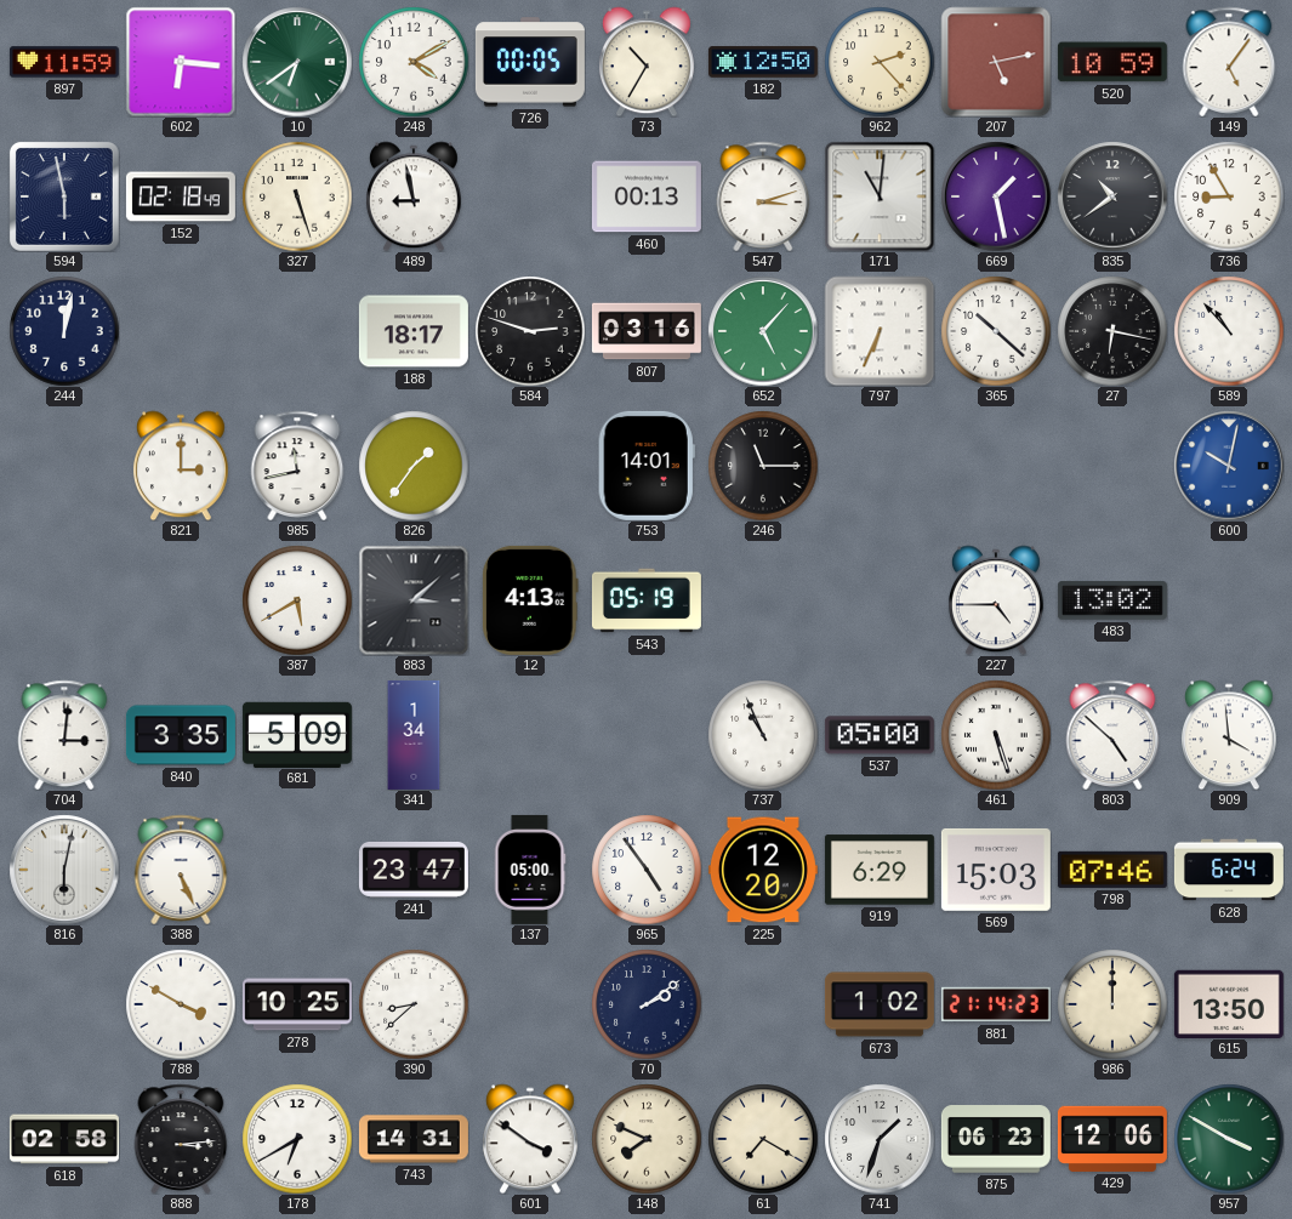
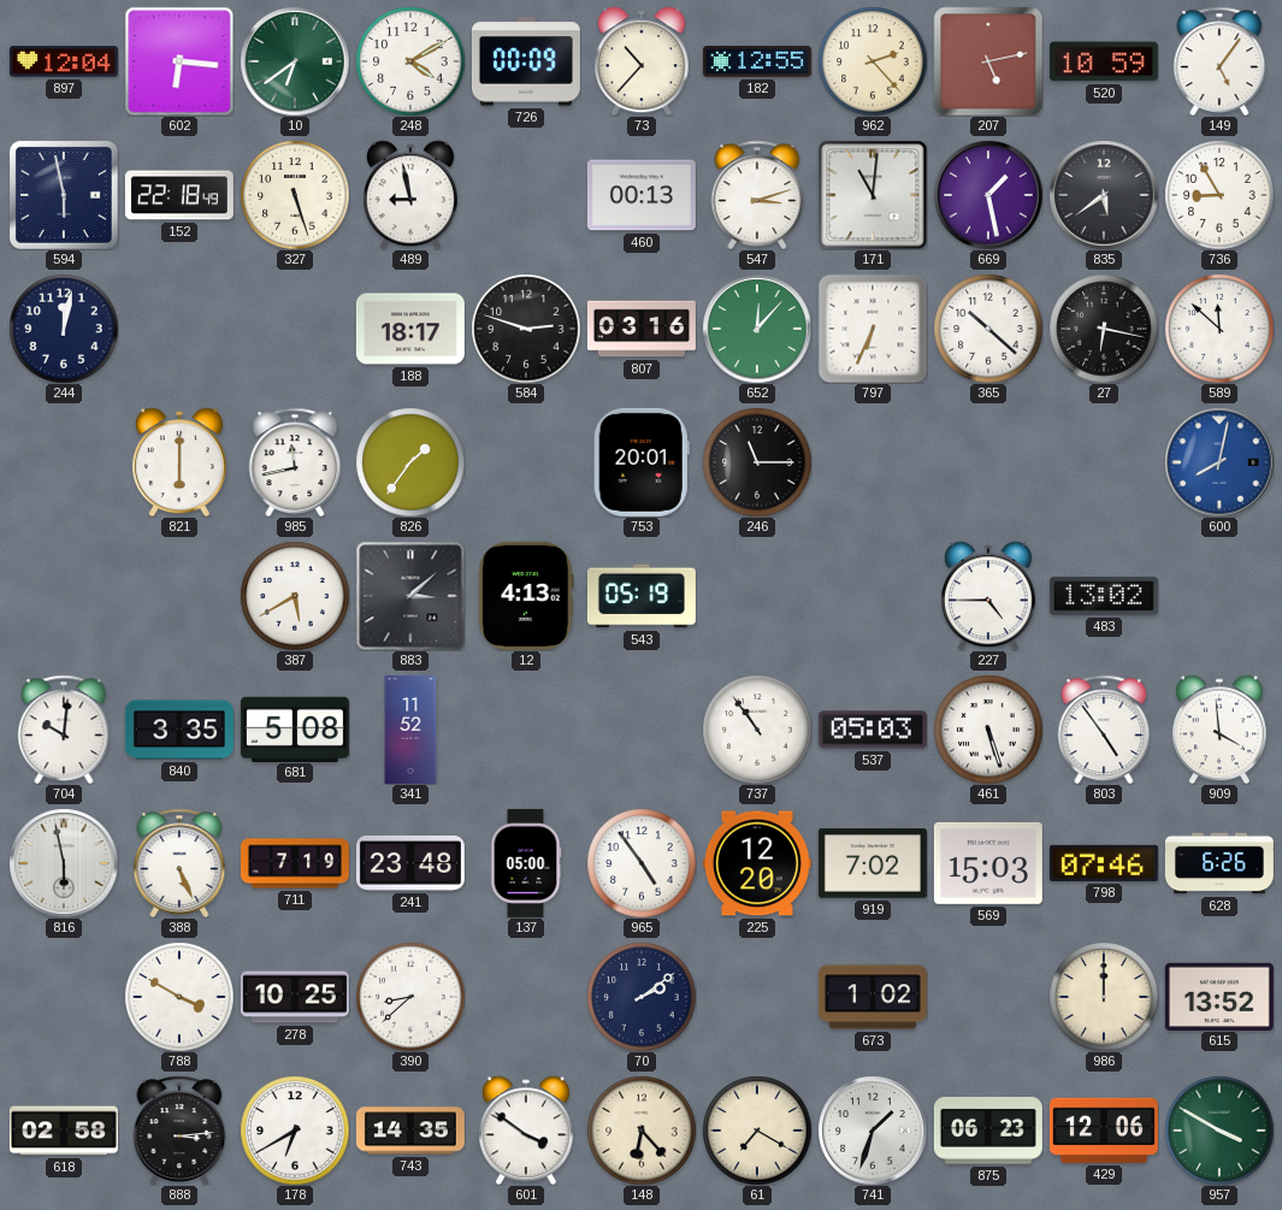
897: 11:59 -> 12:04
726: 00:05 -> 00:09
73: 10:35 -> 10:37
182: 12:50 -> 12:55
152: 02:18 -> 22:18
835: 10:39 -> 5:39
652: 5:07 -> 12:07
589: 10:53 -> 11:52
821: 3:00 -> 6:00
753: 14:01 -> 20:01
600: 10:02 -> 8:02
704: 3:01 -> 10:01
681: 5:09 -> 5:08
341: 1:34 -> 11:52
737: 10:56 -> 10:54
537: 05:00 -> 05:03
803: 4:52 -> 4:54
816: 6:02 -> 5:58
711: none -> 7:19
241: 23:47 -> 23:48
919: 6:29 -> 7:02
628: 6:24 -> 6:26
881: 21:14 -> none
615: 13:50 -> 13:52
743: 14:31 -> 14:35
148: 7:49 -> 6:23
